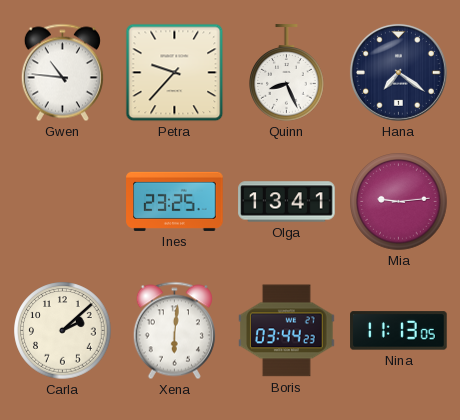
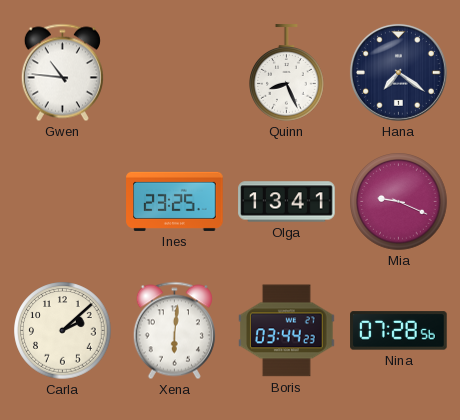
Petra: 9:37 -> none
Mia: 9:14 -> 9:19
Nina: 11:13 -> 07:28
